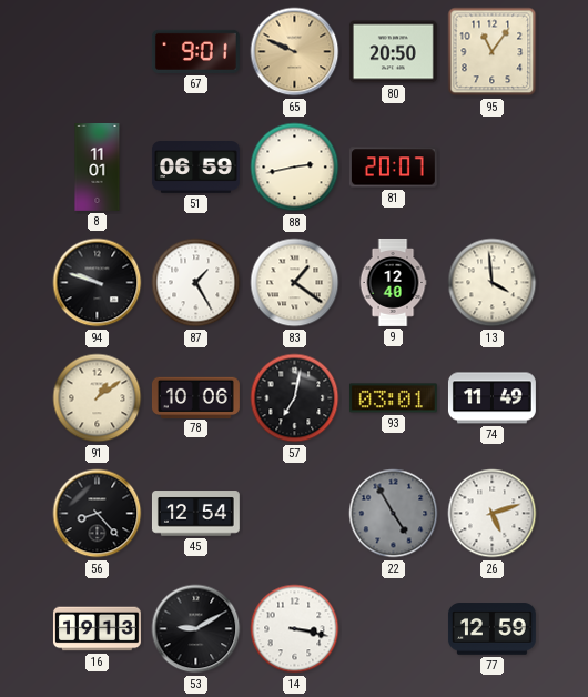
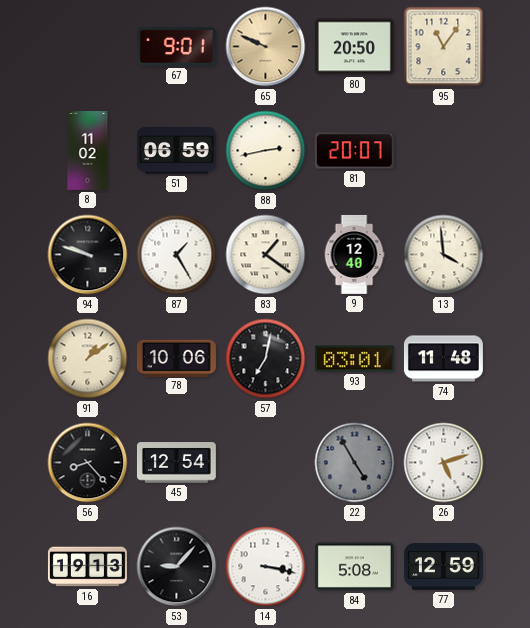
8: 11:01 -> 11:02
74: 11:49 -> 11:48
53: 9:10 -> 9:07
84: none -> 5:08
